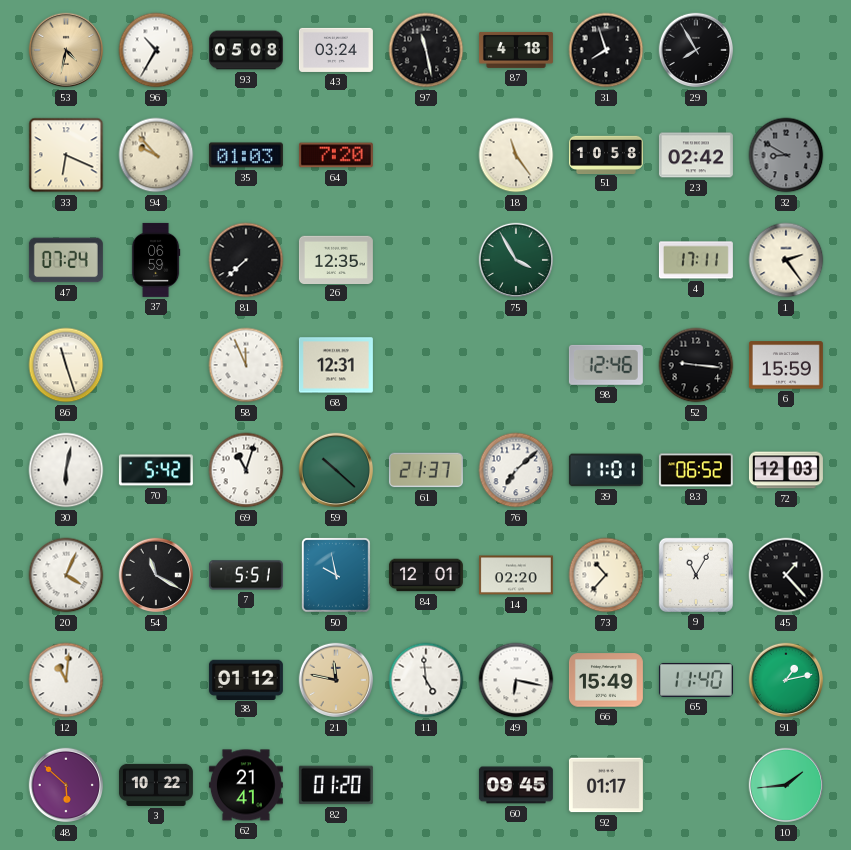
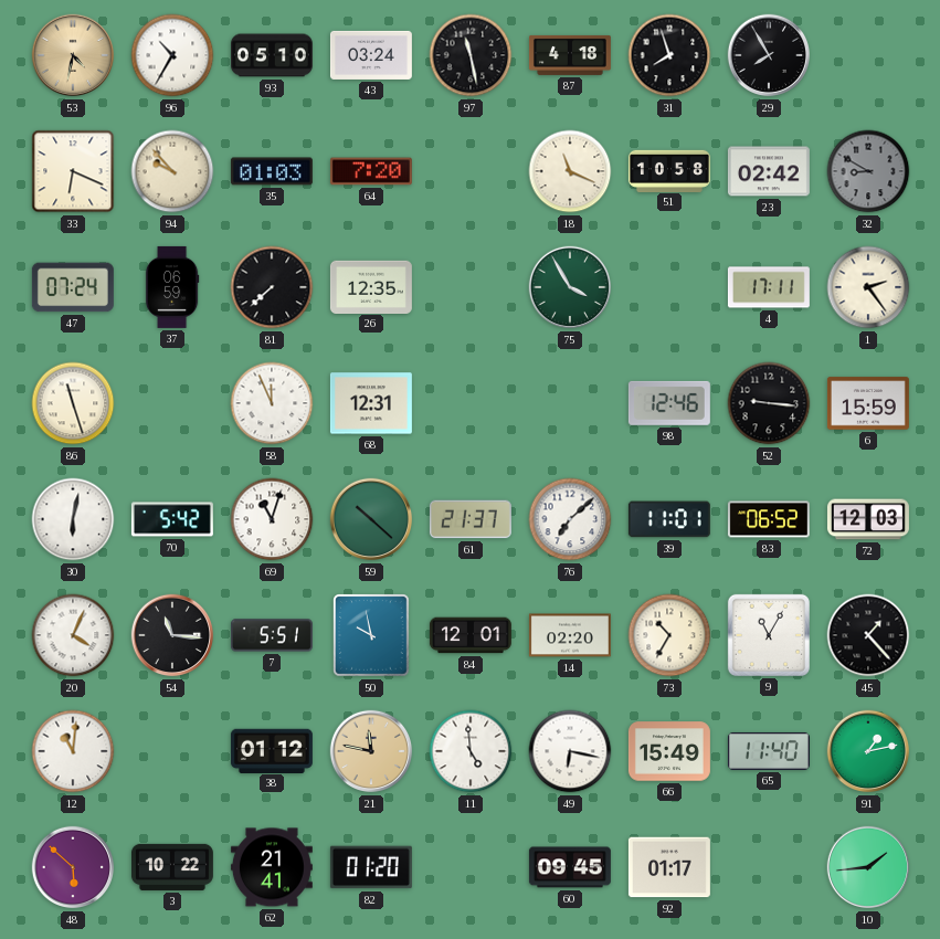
93: 05:08 -> 05:10
18: 11:24 -> 11:19
54: 11:20 -> 11:16
73: 10:37 -> 10:35
